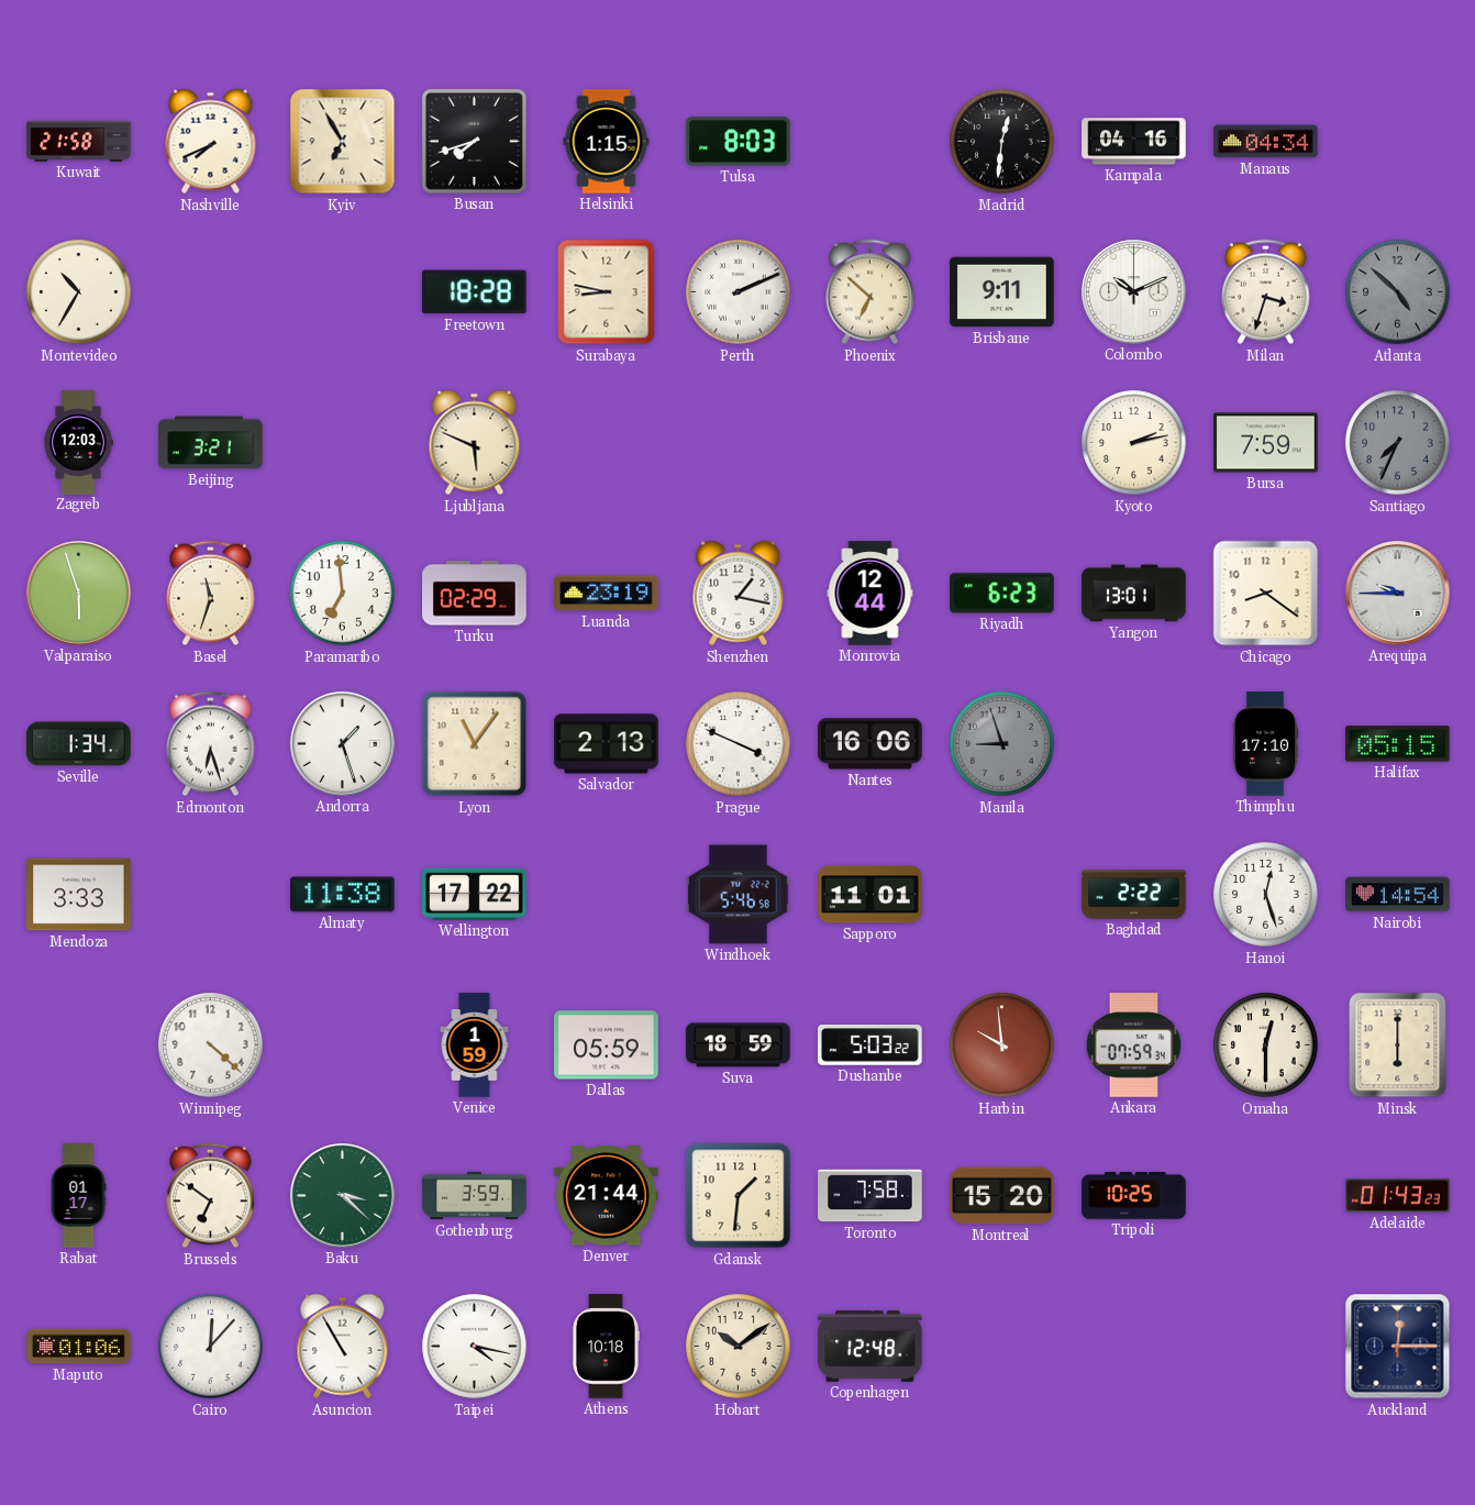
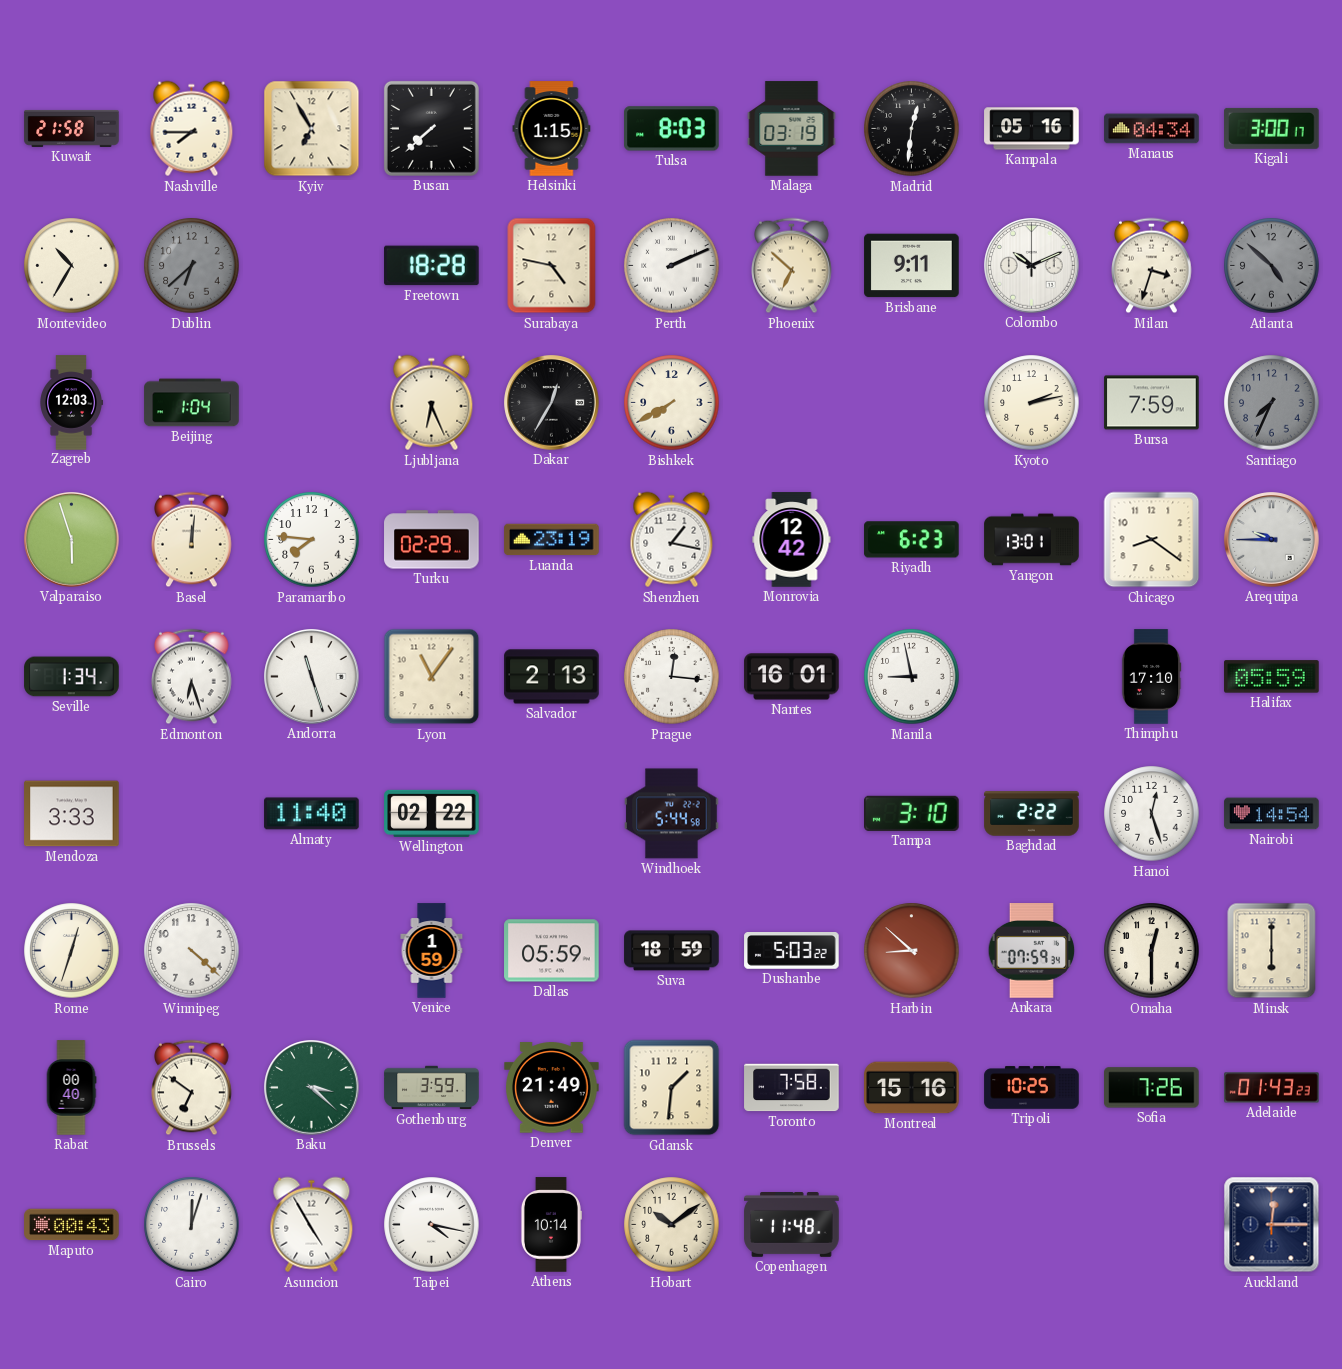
Nashville: 7:41 -> 7:45
Busan: 7:42 -> 7:38
Malaga: none -> 03:19
Kampala: 04:16 -> 05:16
Kigali: none -> 3:00
Dublin: none -> 6:38
Surabaya: 8:47 -> 4:47
Beijing: 3:21 -> 1:04
Ljubljana: 5:49 -> 6:26
Dakar: none -> 12:35
Bishkek: none -> 7:40
Basel: 11:33 -> 12:01
Paramaribo: 6:59 -> 7:46
Monrovia: 12:44 -> 12:42
Andorra: 1:27 -> 11:27
Prague: 3:49 -> 12:16
Nantes: 16:06 -> 16:01
Manila: 8:57 -> 8:58
Manila dial: grey -> white
Halifax: 05:15 -> 05:59
Almaty: 11:38 -> 11:40
Wellington: 17:22 -> 02:22
Windhoek: 5:46 -> 5:44
Sapporo: 11:01 -> none
Tampa: none -> 3:10
Rome: none -> 12:33
Harbin: 9:59 -> 8:52
Rabat: 01:17 -> 00:40
Denver: 21:44 -> 21:49
Montreal: 15:20 -> 15:16
Sofia: none -> 7:26
Maputo: 01:06 -> 00:43
Cairo: 12:07 -> 12:03
Asuncion: 10:55 -> 4:55
Athens: 10:18 -> 10:14
Copenhagen: 12:48 -> 11:48
